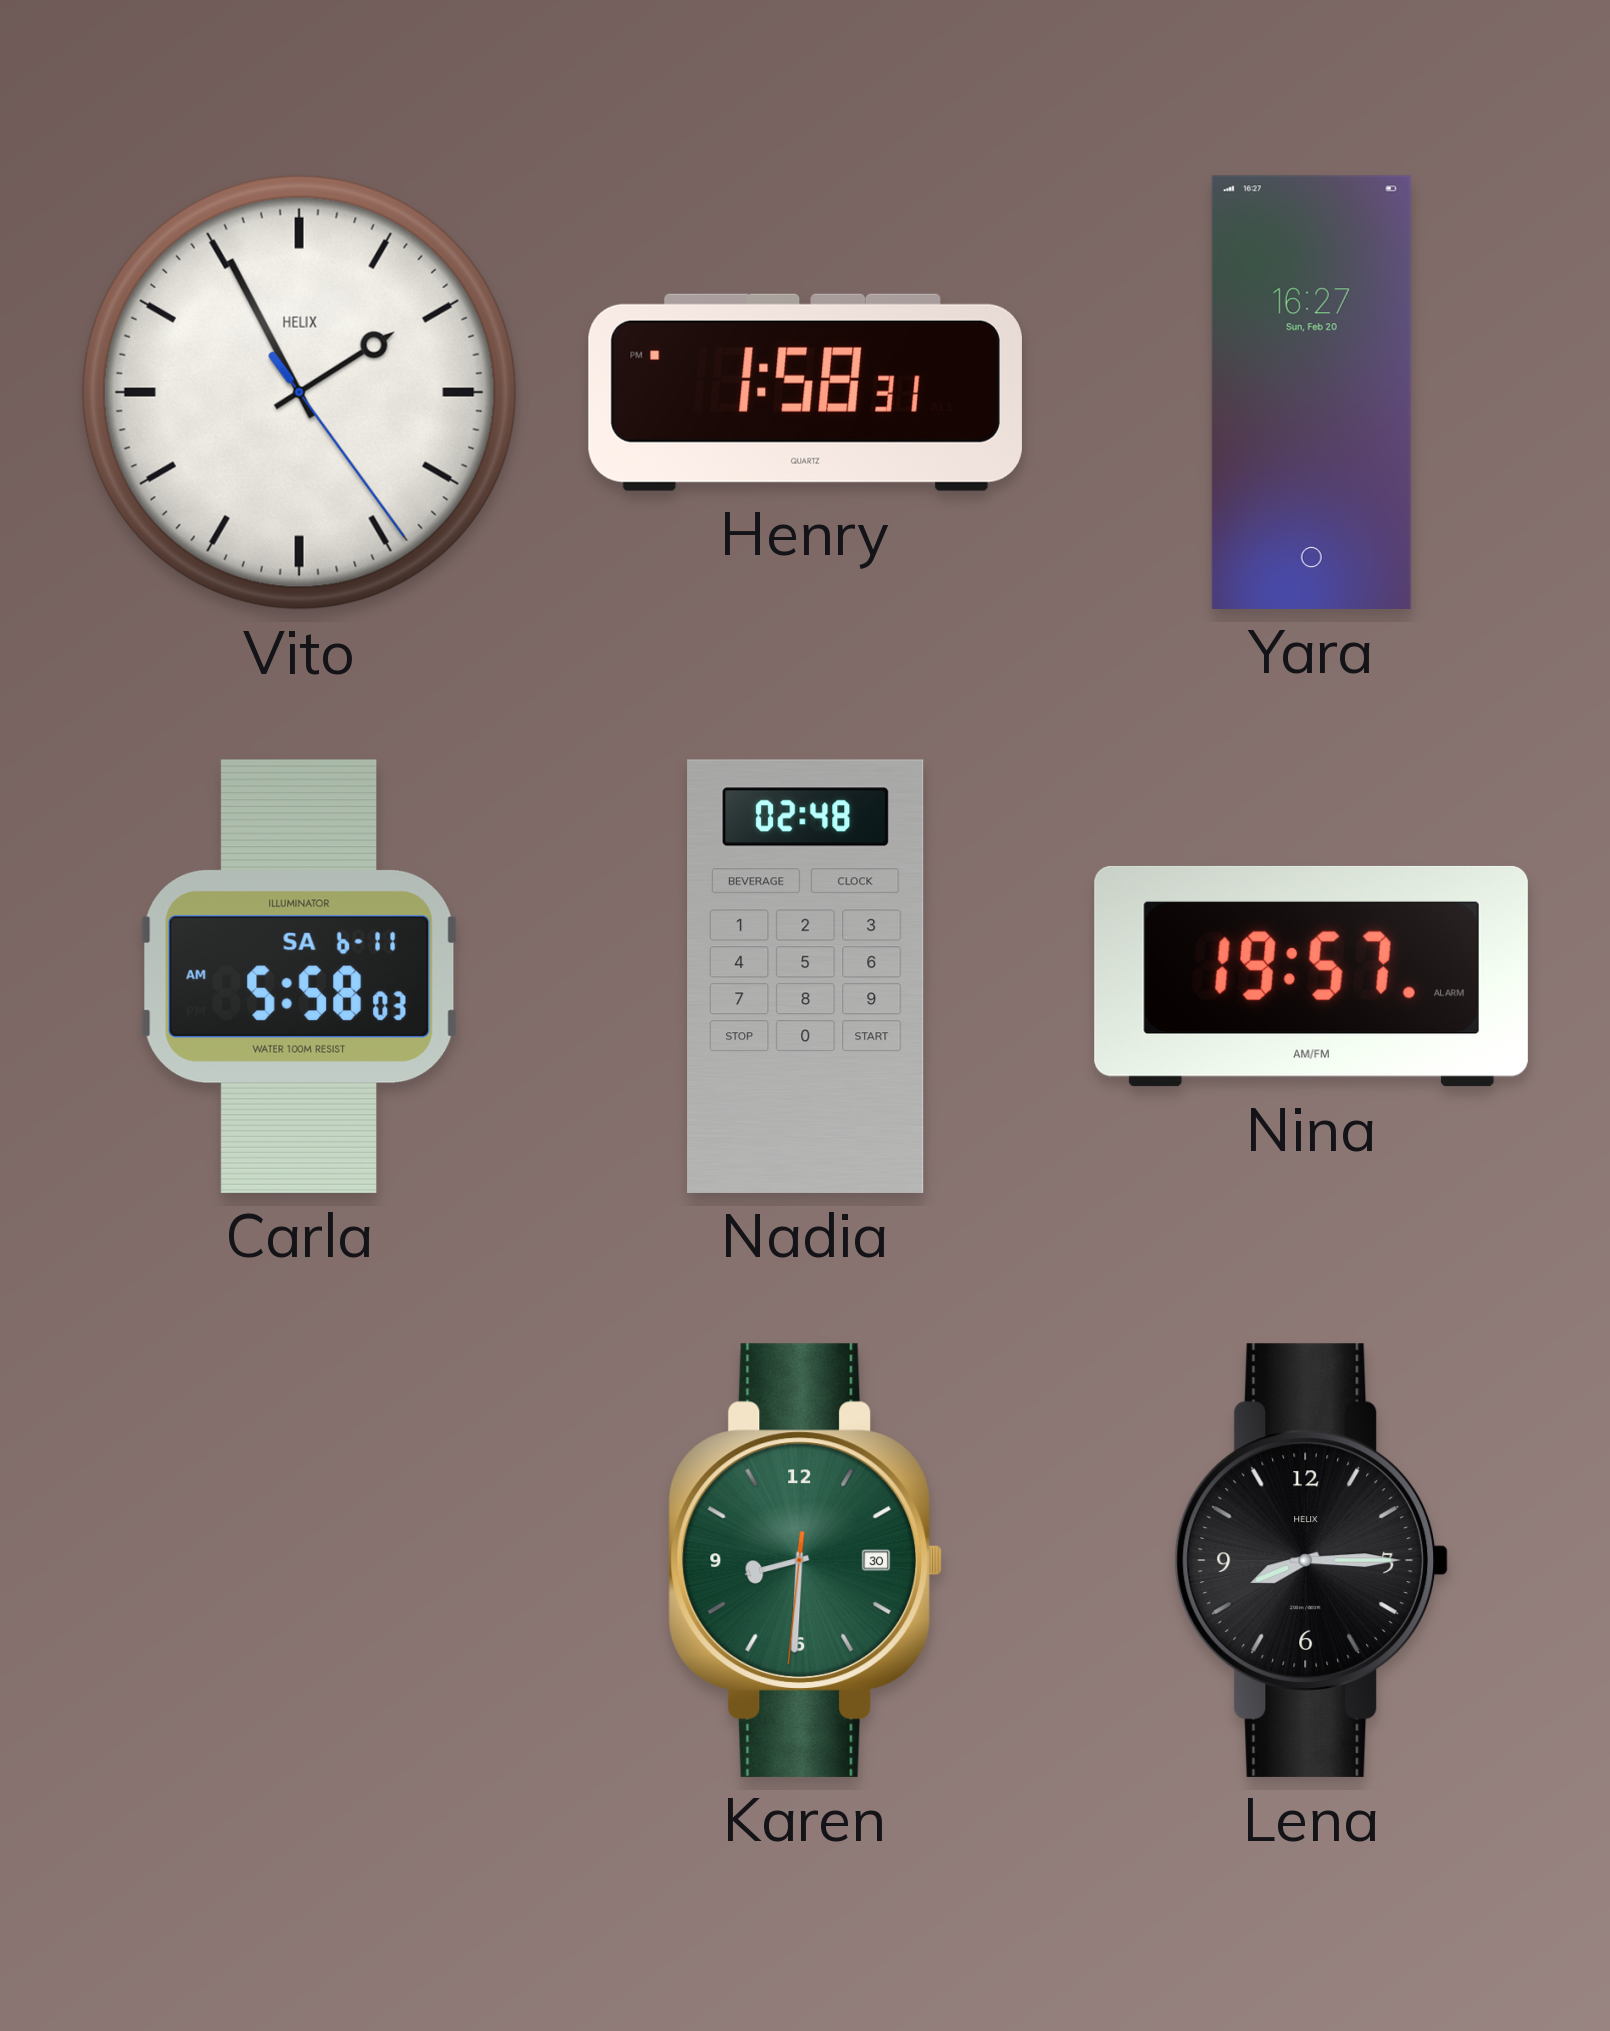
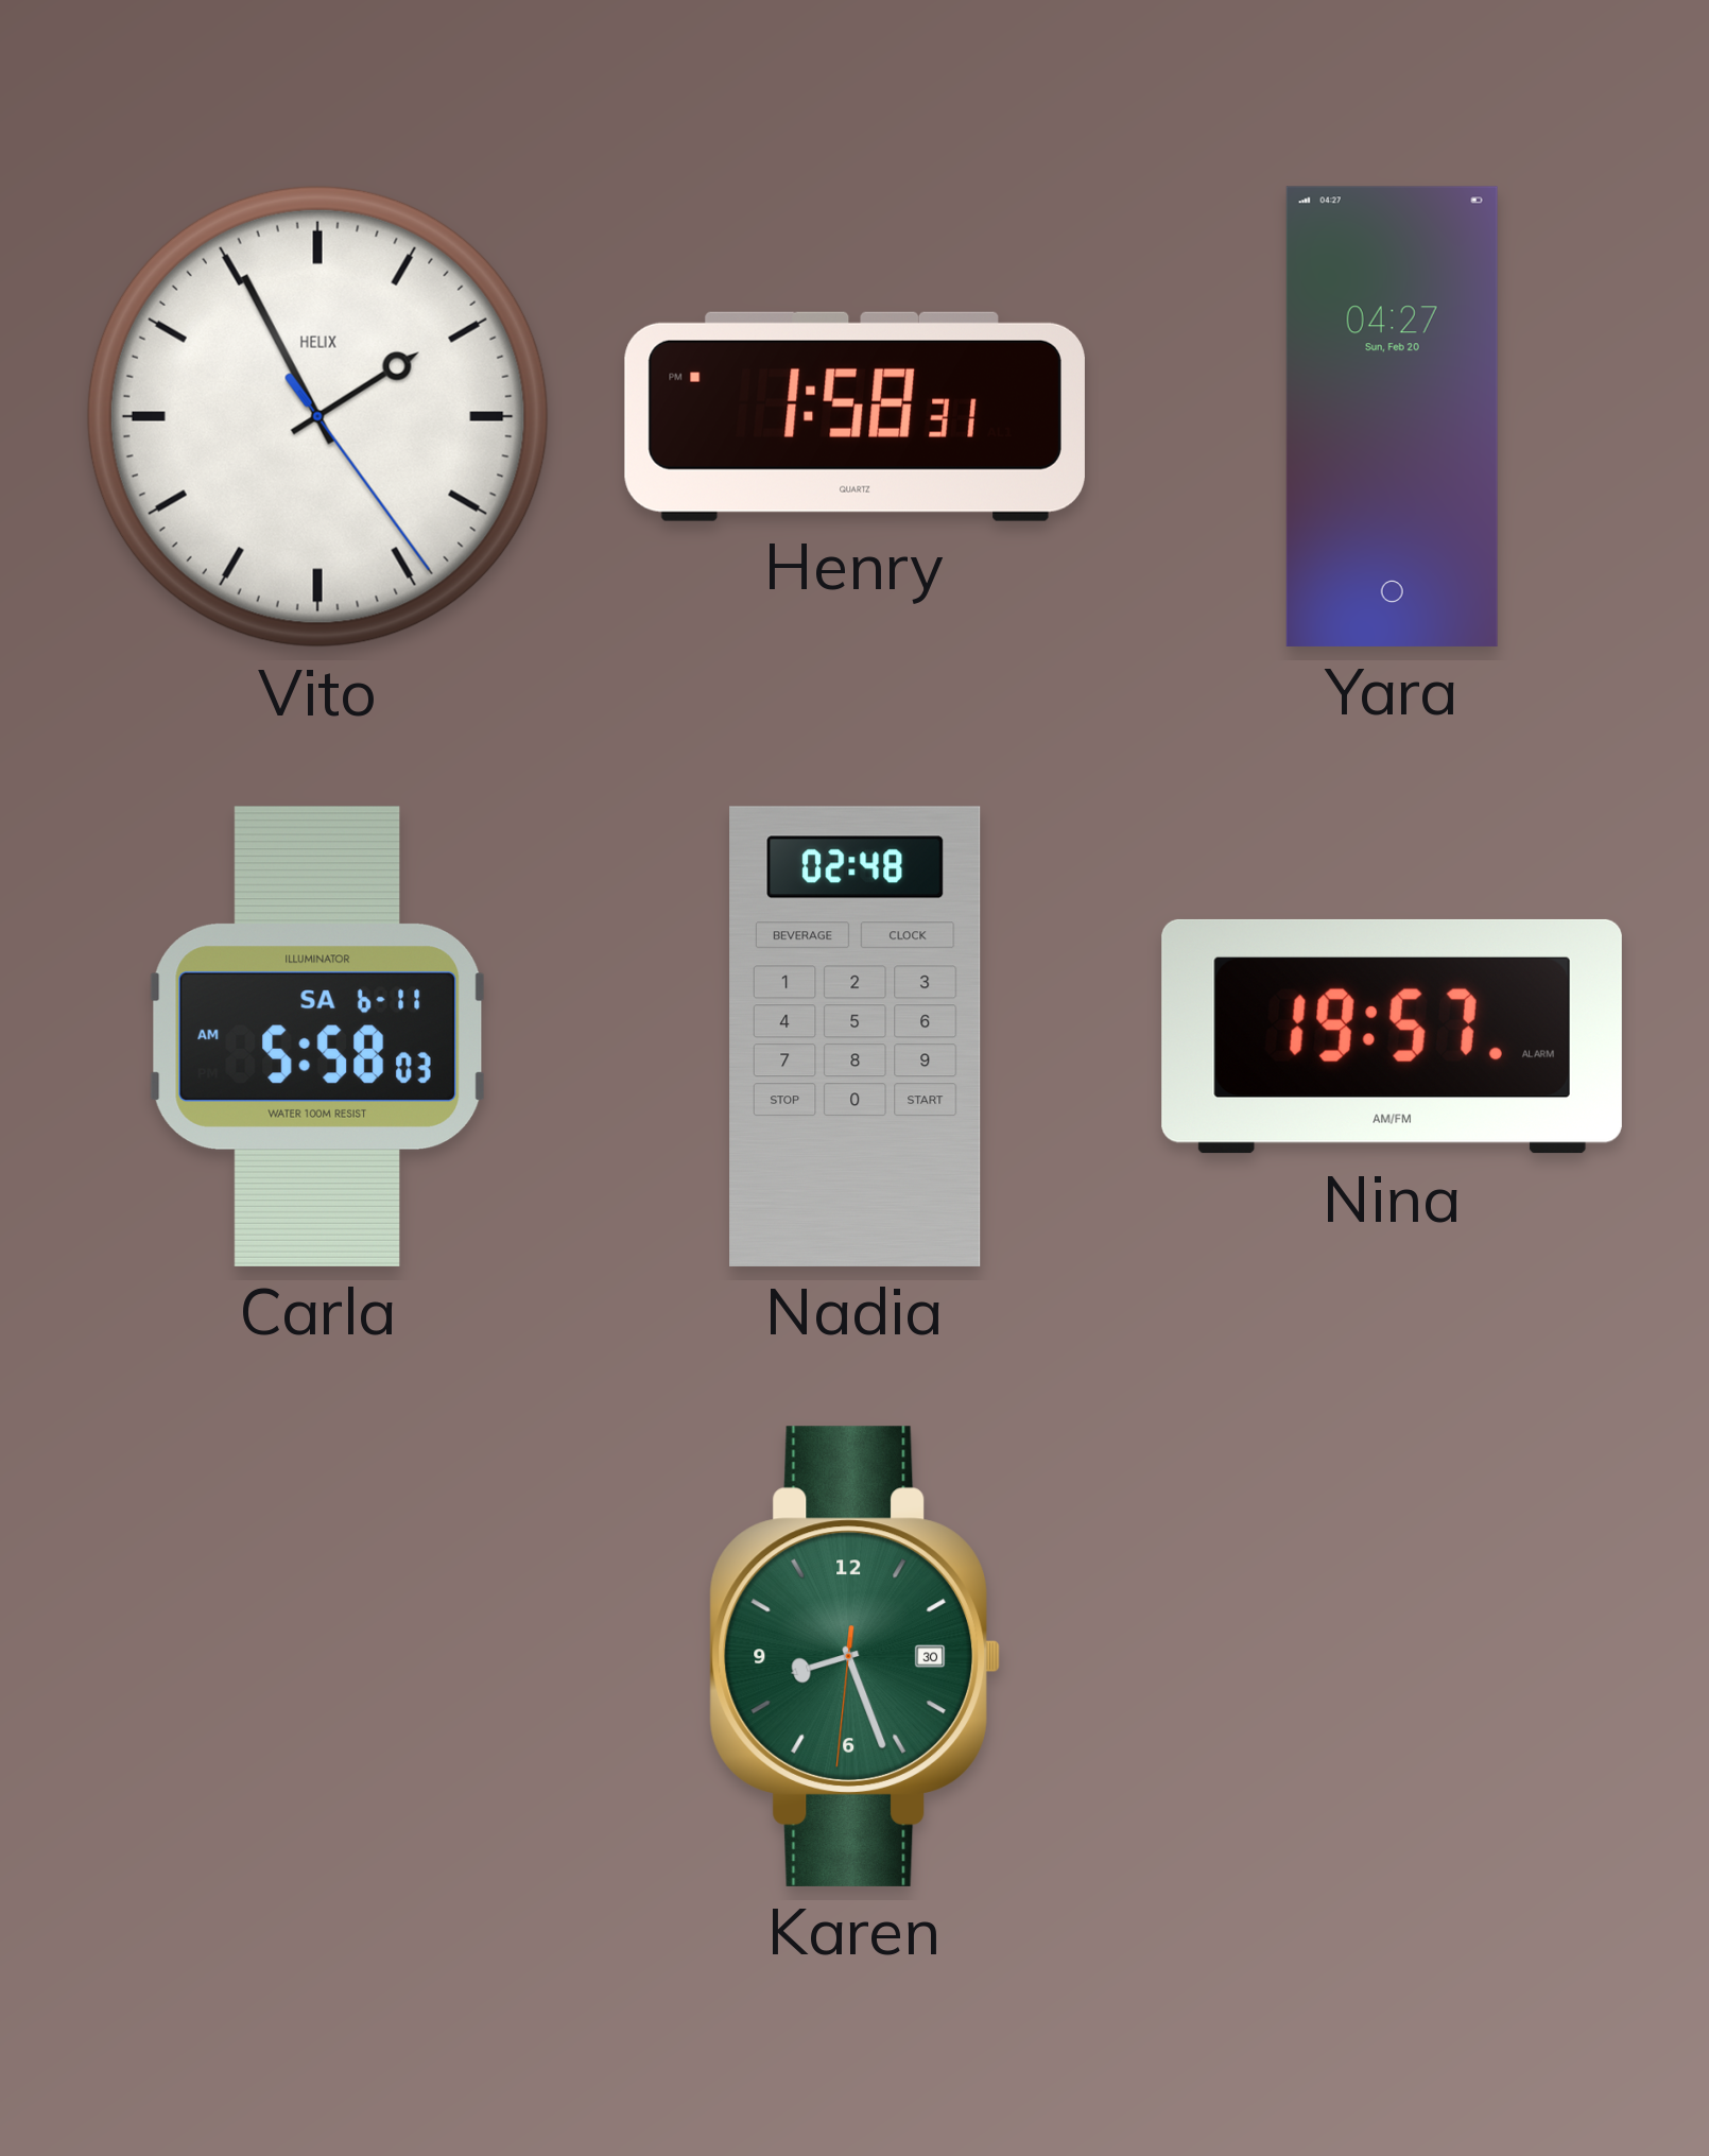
Yara: 16:27 -> 04:27
Karen: 8:30 -> 8:26
Lena: 8:15 -> none
